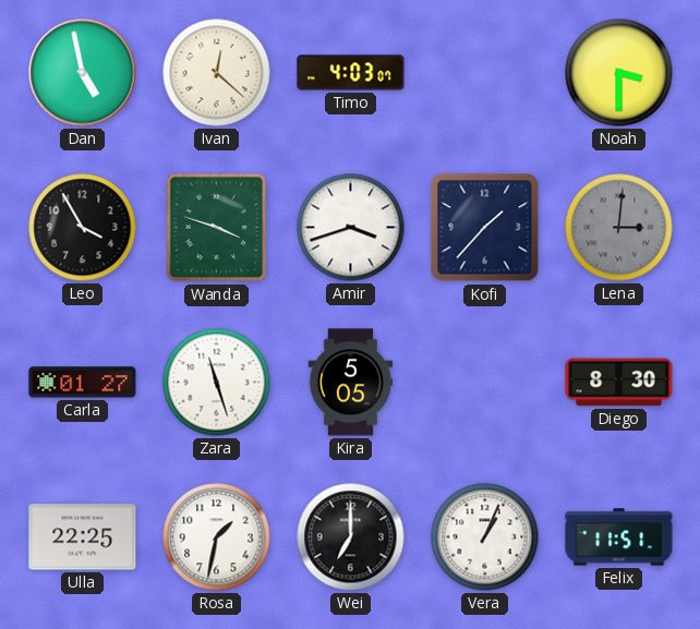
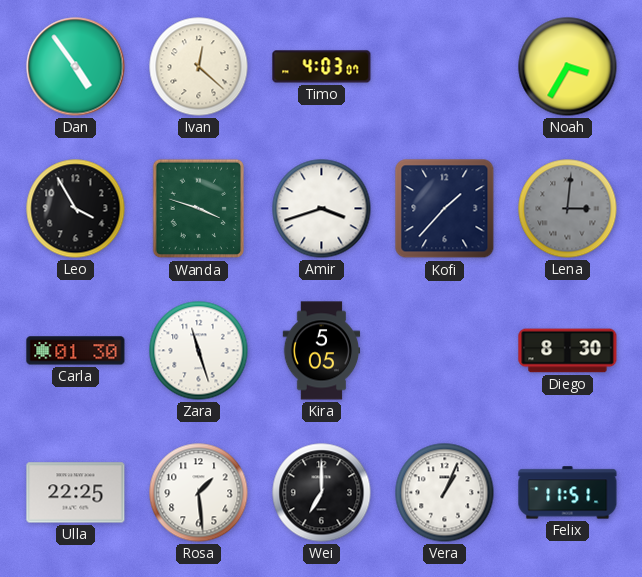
Dan: 4:58 -> 4:54
Noah: 3:30 -> 3:35
Carla: 01:27 -> 01:30
Rosa: 1:32 -> 1:29
